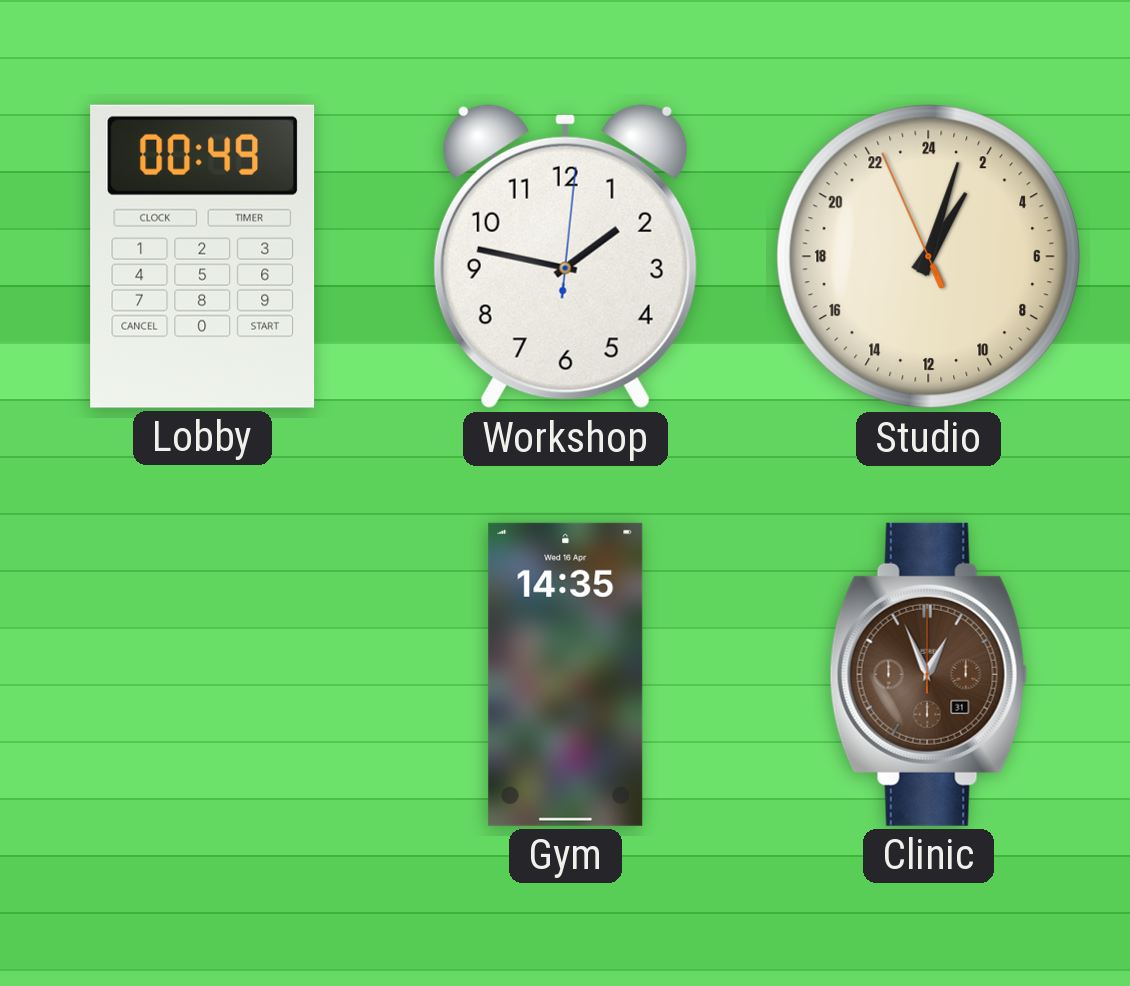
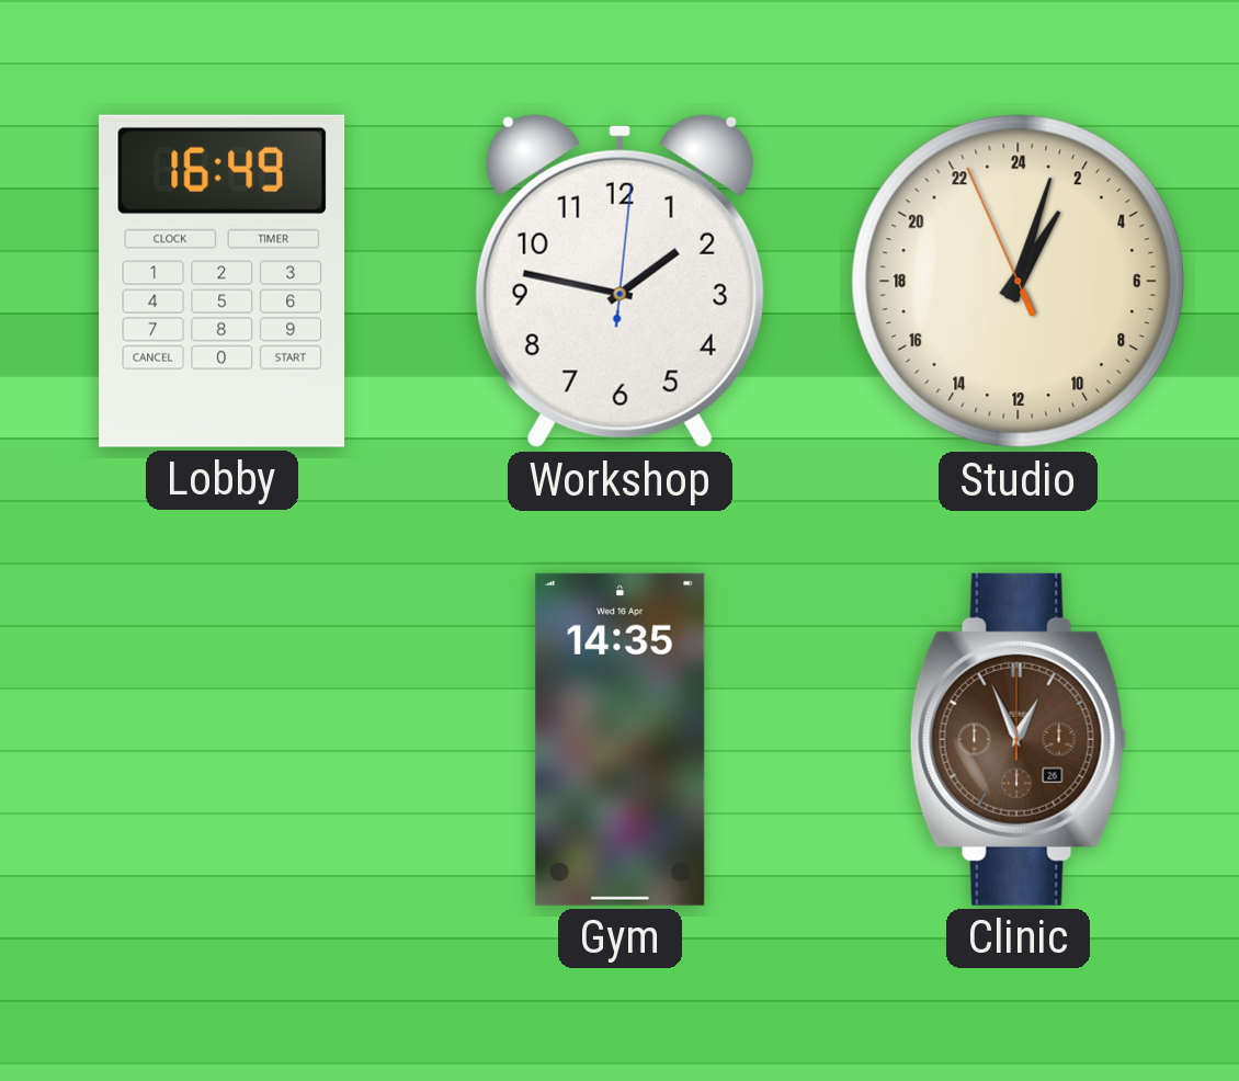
Lobby: 00:49 -> 16:49
Clinic date: 31 -> 26
